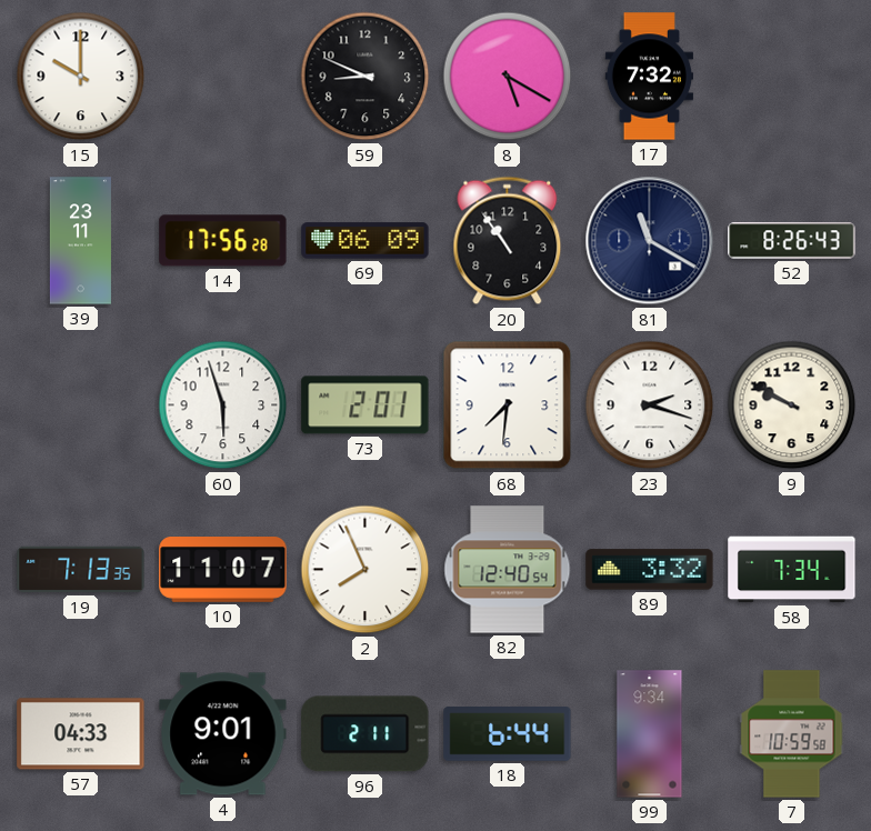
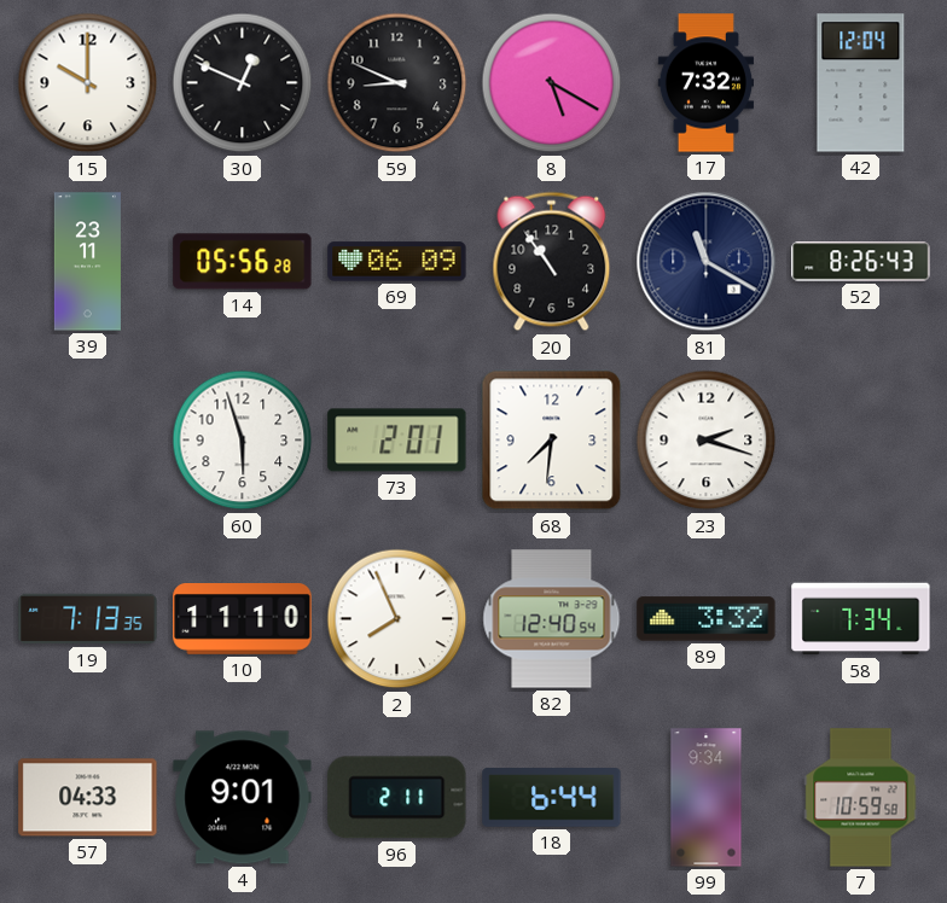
30: none -> 12:49
42: none -> 12:04
14: 17:56 -> 05:56
9: 9:50 -> none
10: 11:07 -> 11:10
